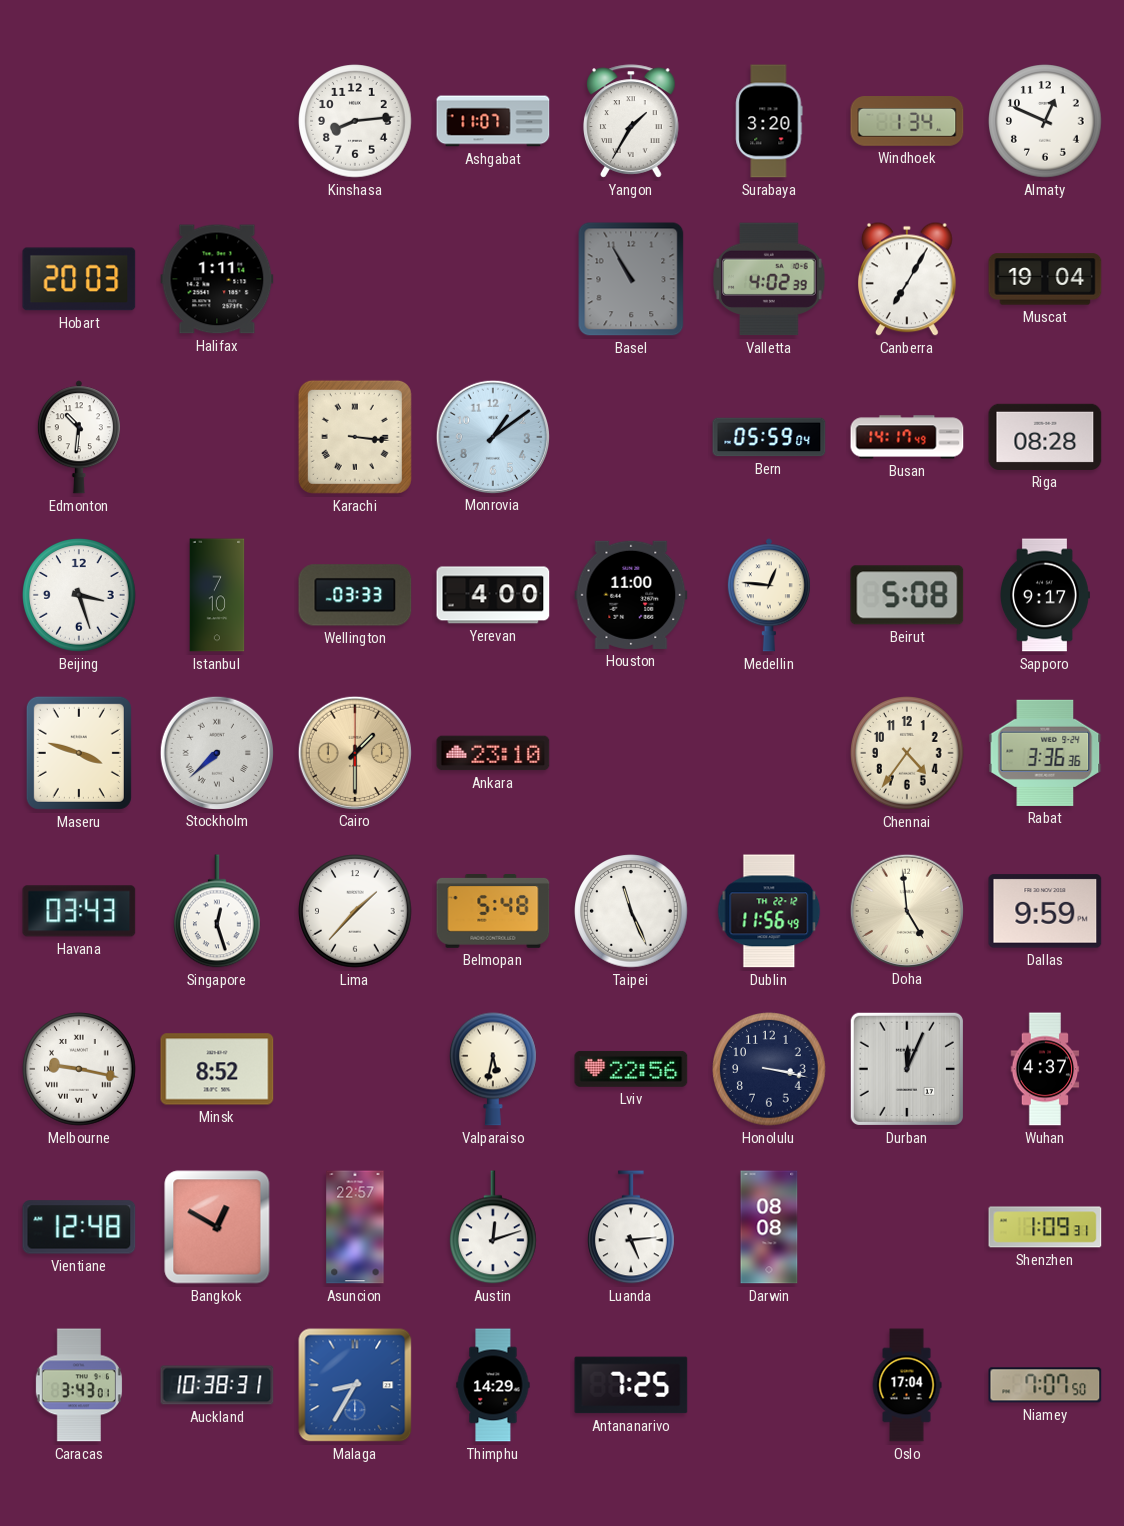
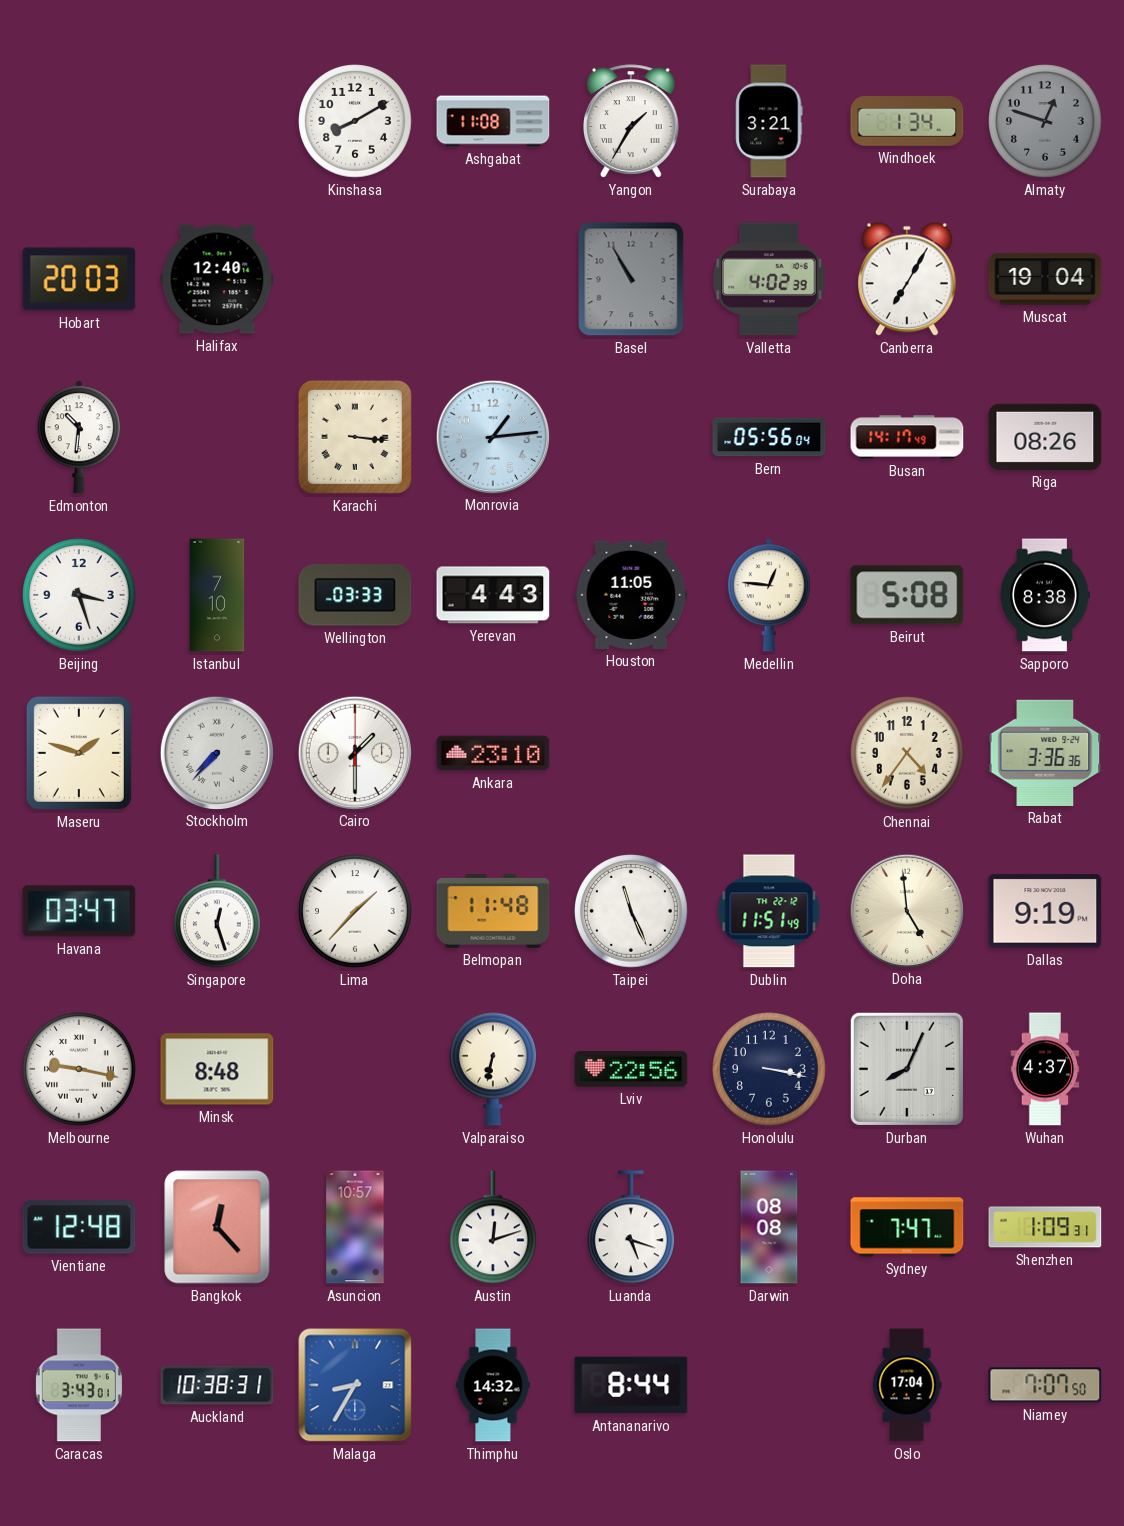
Kinshasa: 8:14 -> 8:10
Ashgabat: 11:07 -> 11:08
Surabaya: 3:20 -> 3:21
Almaty: 12:49 -> 12:48
Almaty dial: white -> grey
Halifax: 1:11 -> 12:40
Monrovia: 1:09 -> 1:14
Bern: 05:59 -> 05:56
Riga: 08:28 -> 08:26
Yerevan: 4:00 -> 4:43
Houston: 11:00 -> 11:05
Sapporo: 9:17 -> 8:38
Maseru: 3:48 -> 1:48
Stockholm: 7:38 -> 7:37
Cairo dial: champagne -> white
Havana: 03:43 -> 03:47
Belmopan: 5:48 -> 11:48
Dublin: 11:56 -> 11:51
Dallas: 9:59 -> 9:19
Minsk: 8:52 -> 8:48
Valparaiso: 5:32 -> 6:32
Durban: 12:04 -> 8:04
Bangkok: 12:50 -> 12:23
Asuncion: 22:57 -> 10:57
Luanda: 5:14 -> 5:18
Sydney: none -> 7:47
Thimphu: 14:29 -> 14:32
Antananarivo: 7:25 -> 8:44
